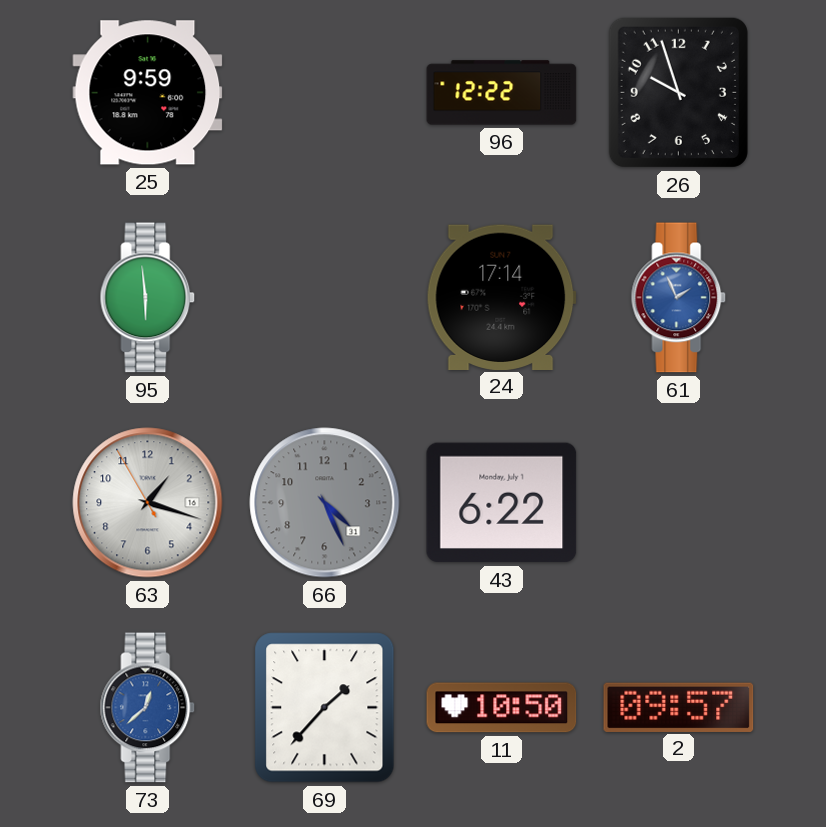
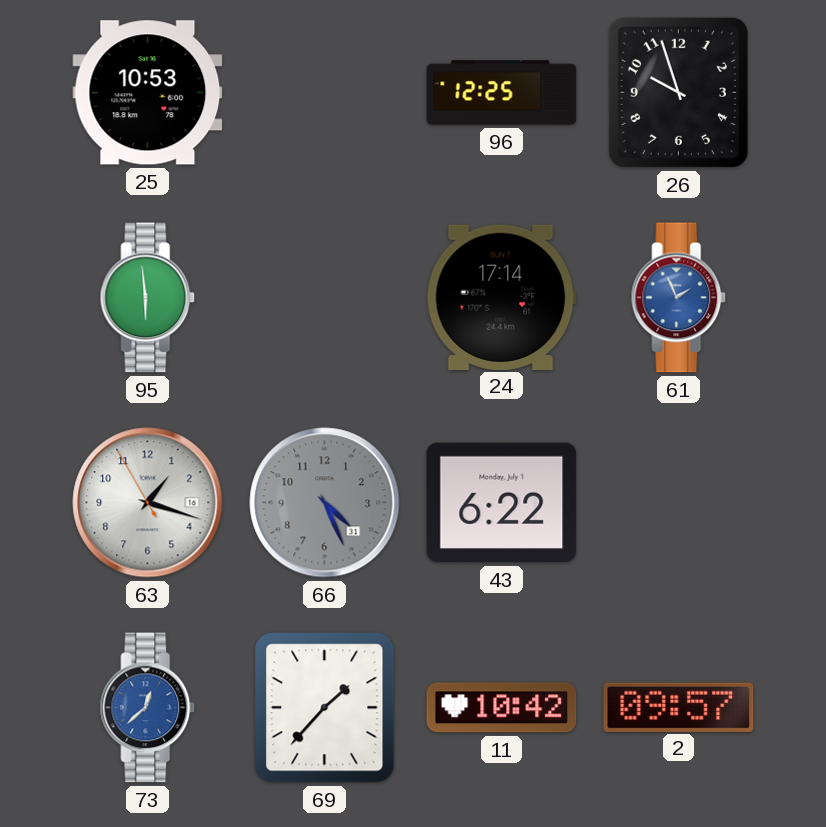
25: 9:59 -> 10:53
96: 12:22 -> 12:25
11: 10:50 -> 10:42
